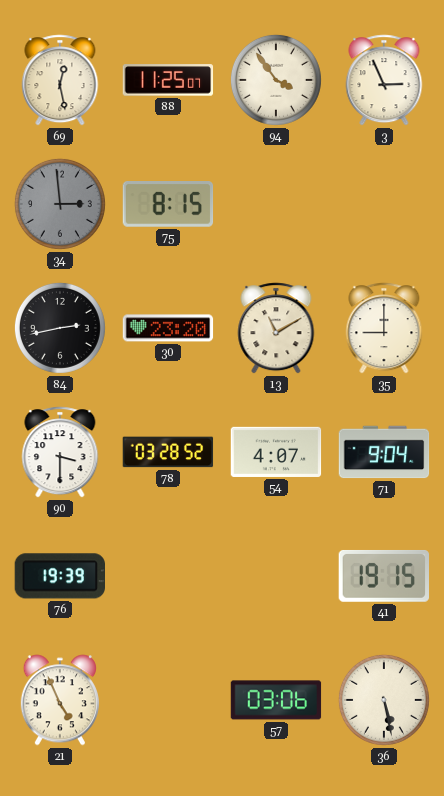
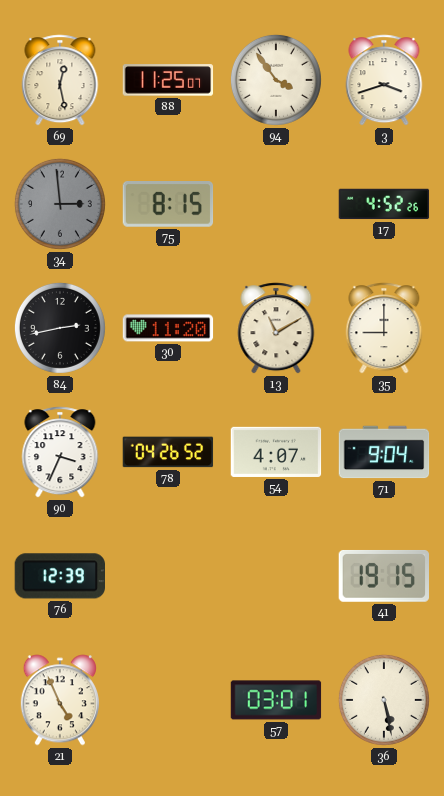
3: 2:56 -> 3:42
17: none -> 4:52
30: 23:20 -> 11:20
90: 3:30 -> 3:34
78: 03:28 -> 04:26
76: 19:39 -> 12:39
57: 03:06 -> 03:01
